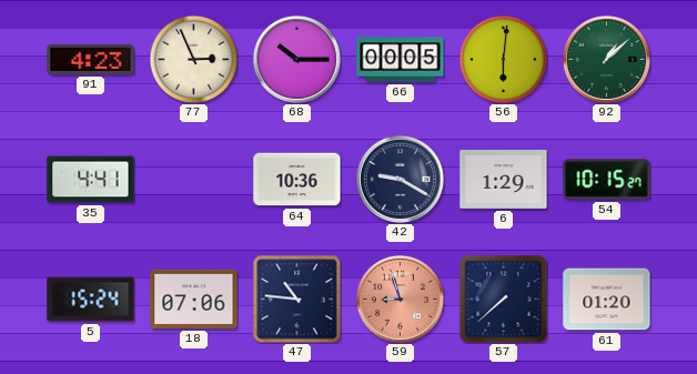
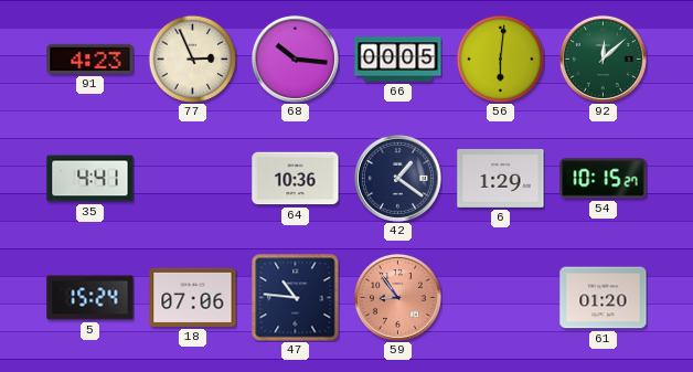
68: 10:15 -> 10:16
92: 1:08 -> 12:08
42: 9:20 -> 1:21
59: 8:57 -> 8:54
57: 7:38 -> none
